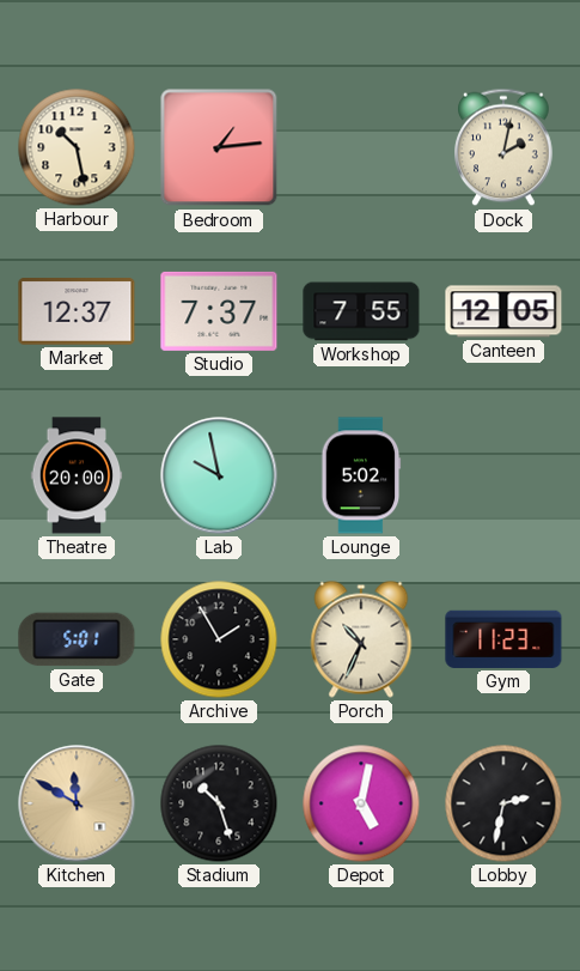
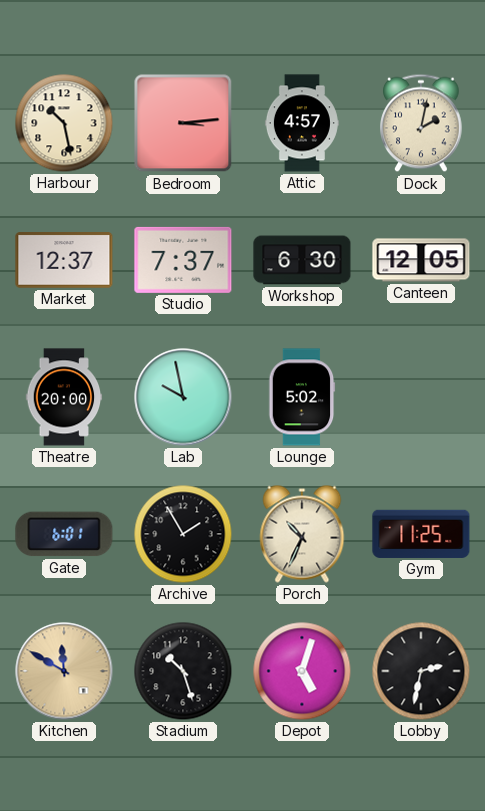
Bedroom: 1:14 -> 3:14
Attic: none -> 4:57
Workshop: 7:55 -> 6:30
Gate: 5:01 -> 6:01
Gym: 11:23 -> 11:25
Depot: 5:02 -> 5:03
